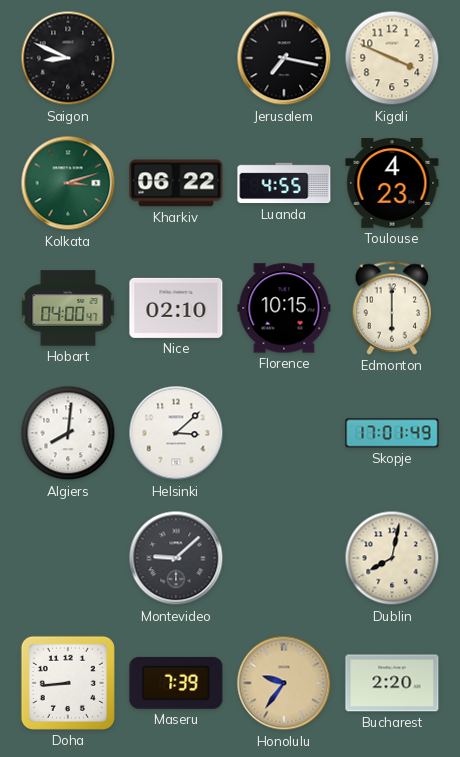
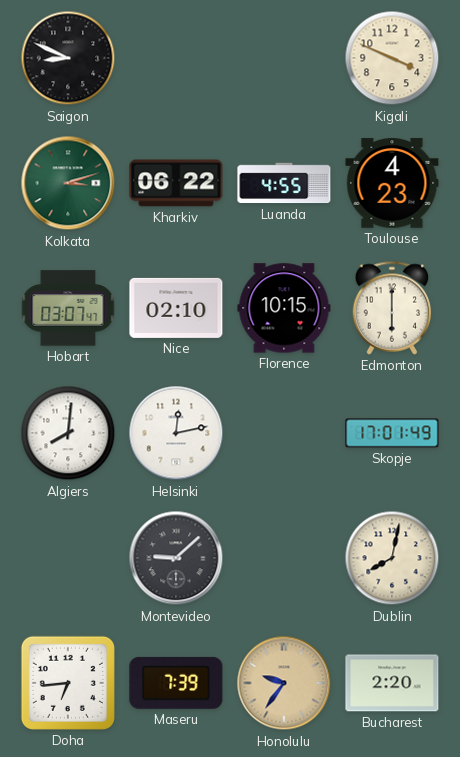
Jerusalem: 7:17 -> none
Hobart: 04:00 -> 03:07
Helsinki: 3:08 -> 12:13
Doha: 8:44 -> 6:44
